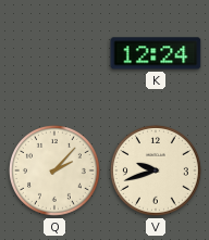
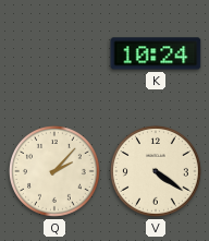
K: 12:24 -> 10:24
V: 9:42 -> 4:21
